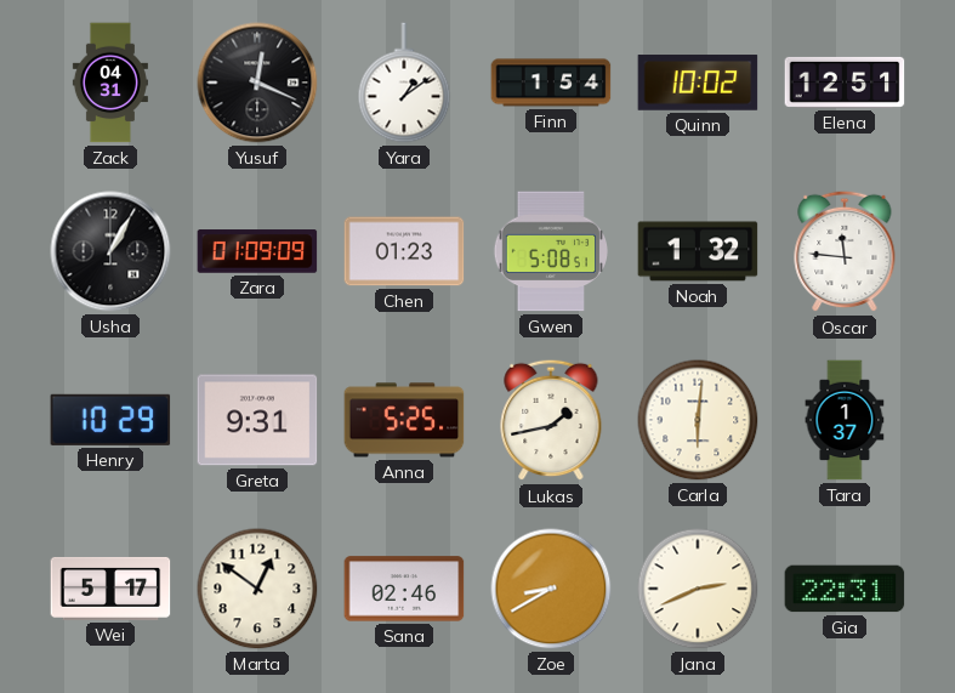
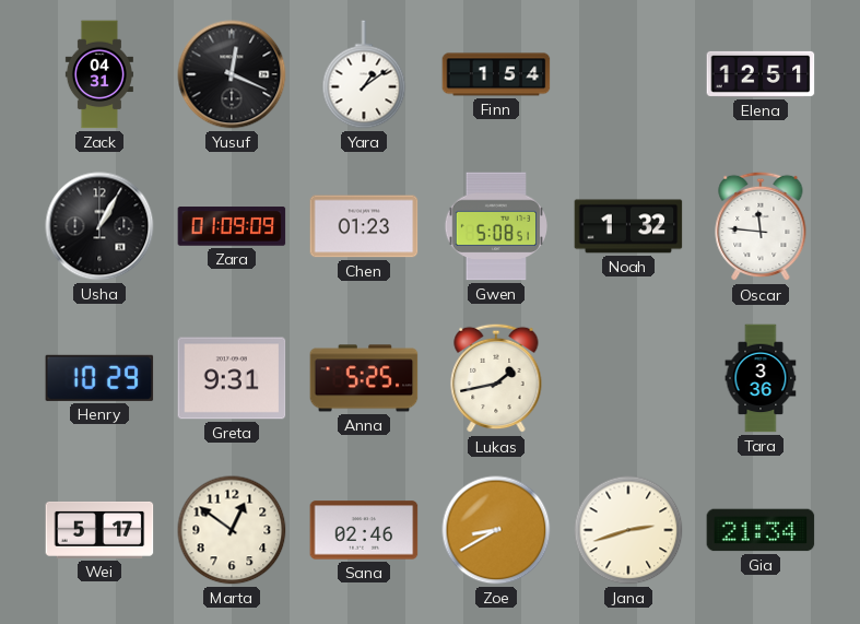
Quinn: 10:02 -> none
Carla: 6:01 -> none
Tara: 1:37 -> 3:36
Jana: 2:41 -> 2:42
Gia: 22:31 -> 21:34
